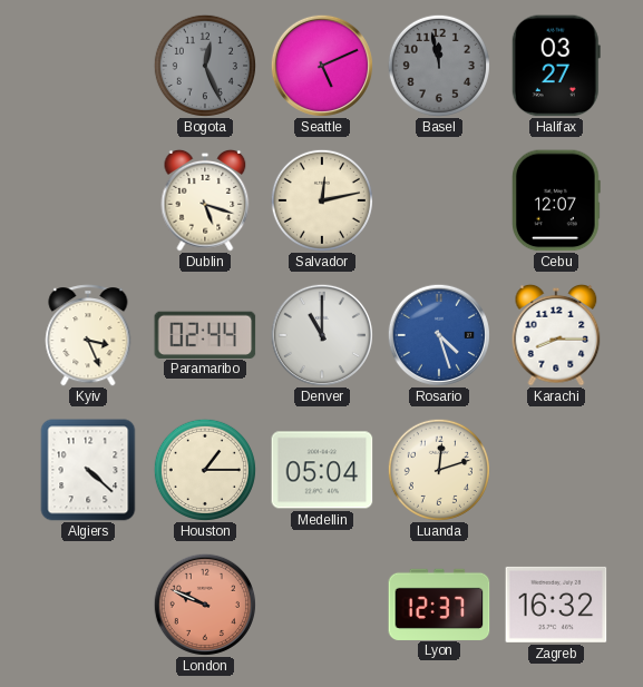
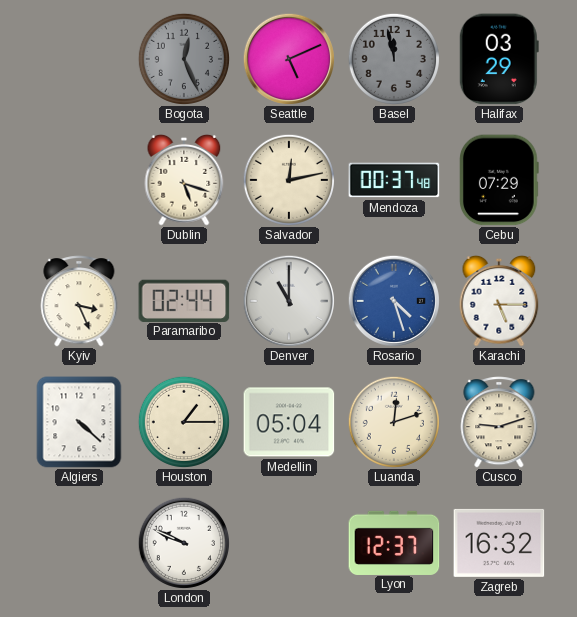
Halifax: 03:27 -> 03:29
Mendoza: none -> 00:37
Cebu: 12:07 -> 07:29
Karachi: 8:15 -> 5:15
Cusco: none -> 9:12
London dial: salmon -> white
